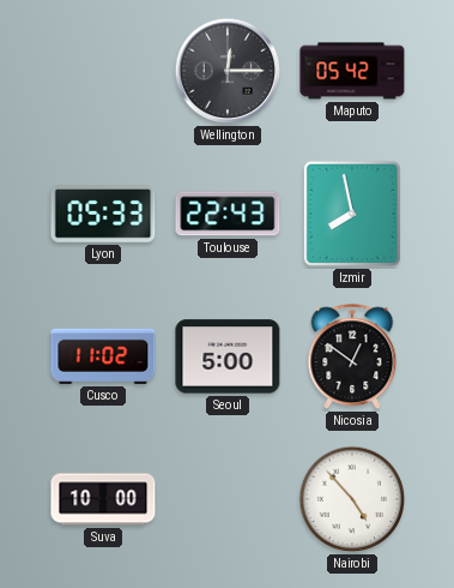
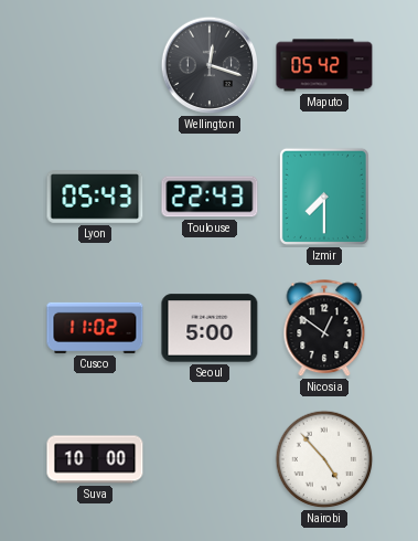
Wellington: 12:15 -> 12:18
Lyon: 05:33 -> 05:43
Izmir: 7:58 -> 7:30
